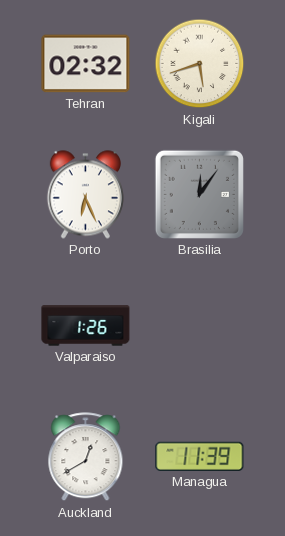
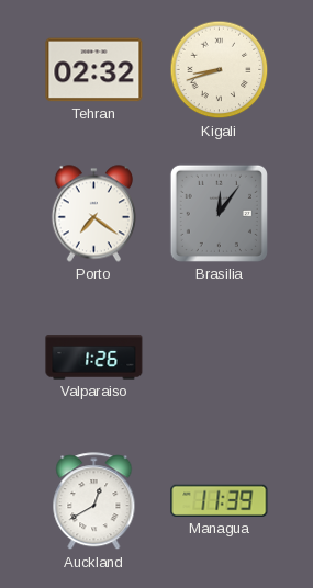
Kigali: 5:42 -> 8:42
Porto: 6:26 -> 7:21
